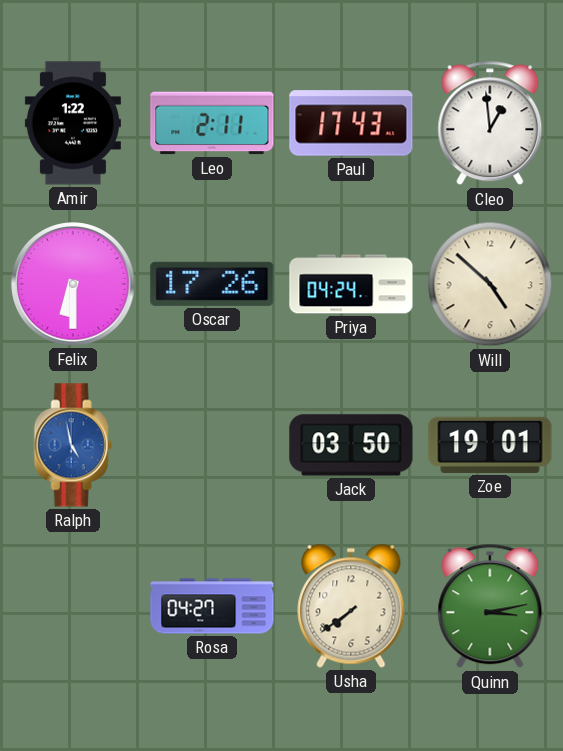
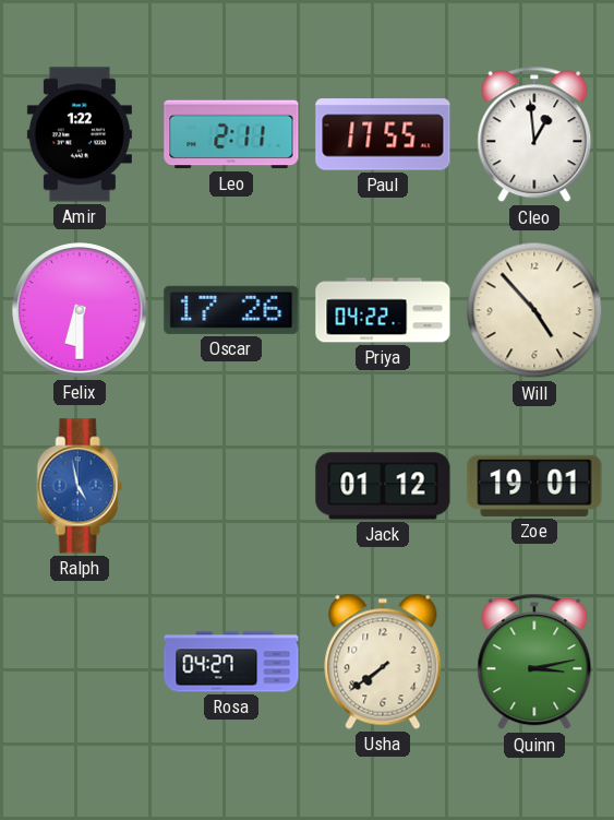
Paul: 17:43 -> 17:55
Priya: 04:24 -> 04:22
Will: 4:52 -> 4:53
Jack: 03:50 -> 01:12
